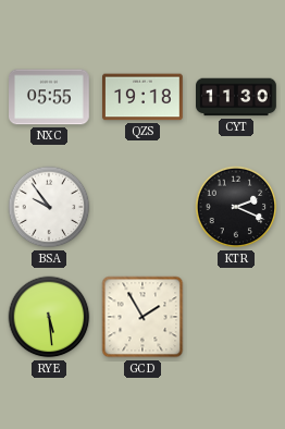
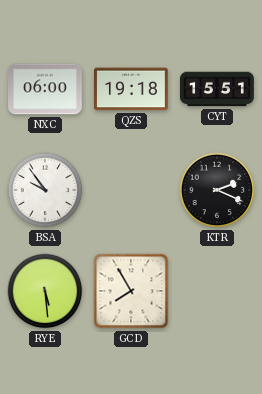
NXC: 05:55 -> 06:00
CYT: 11:30 -> 15:51
GCD: 1:55 -> 7:55
